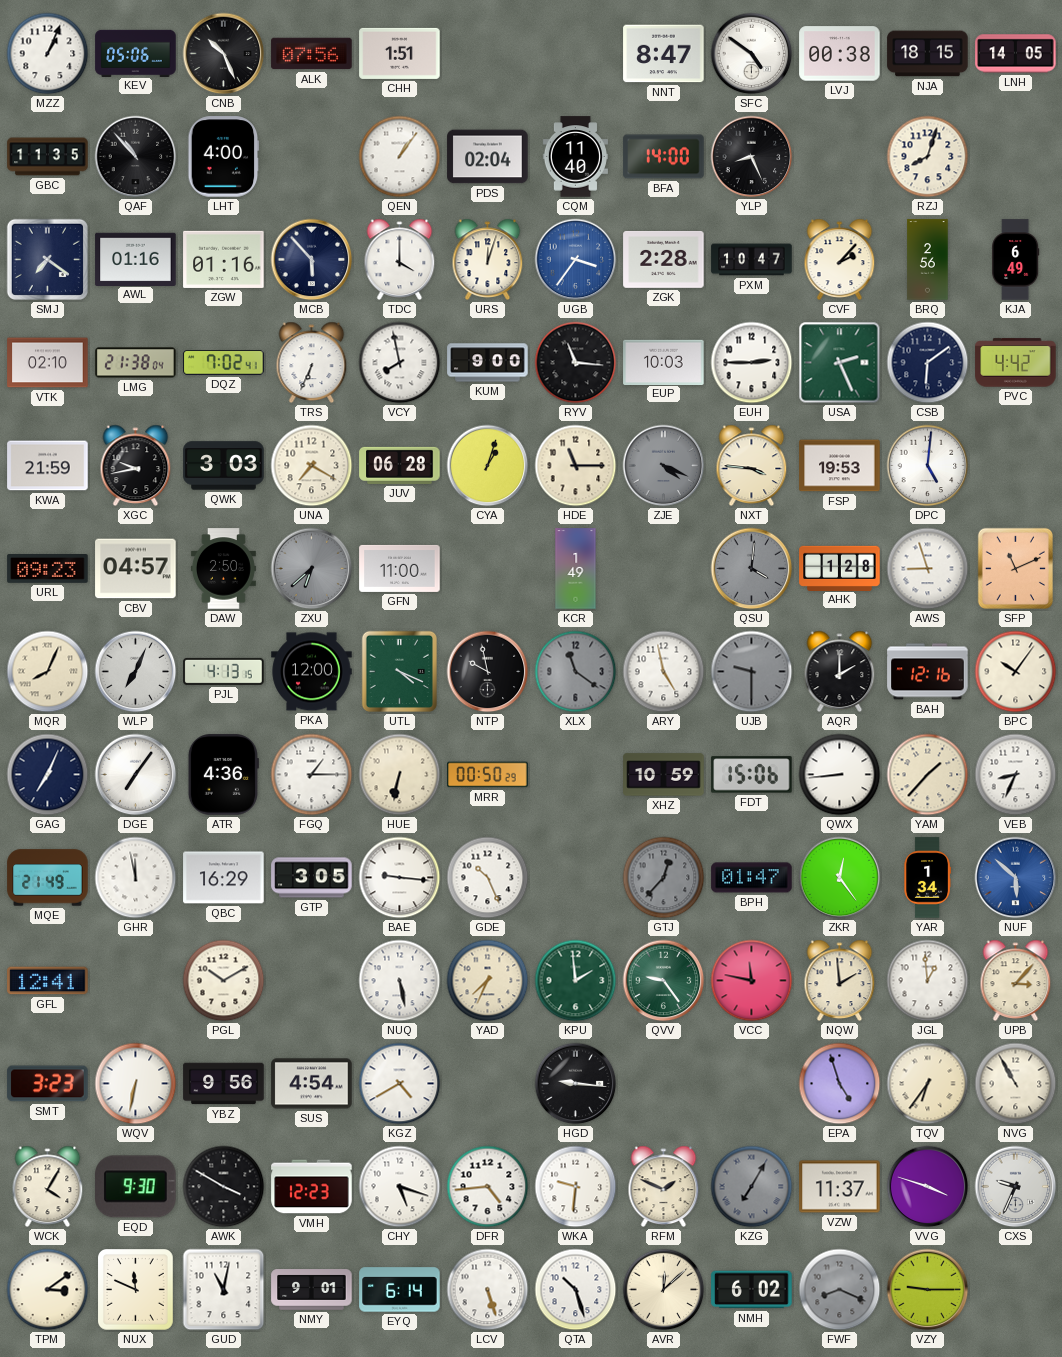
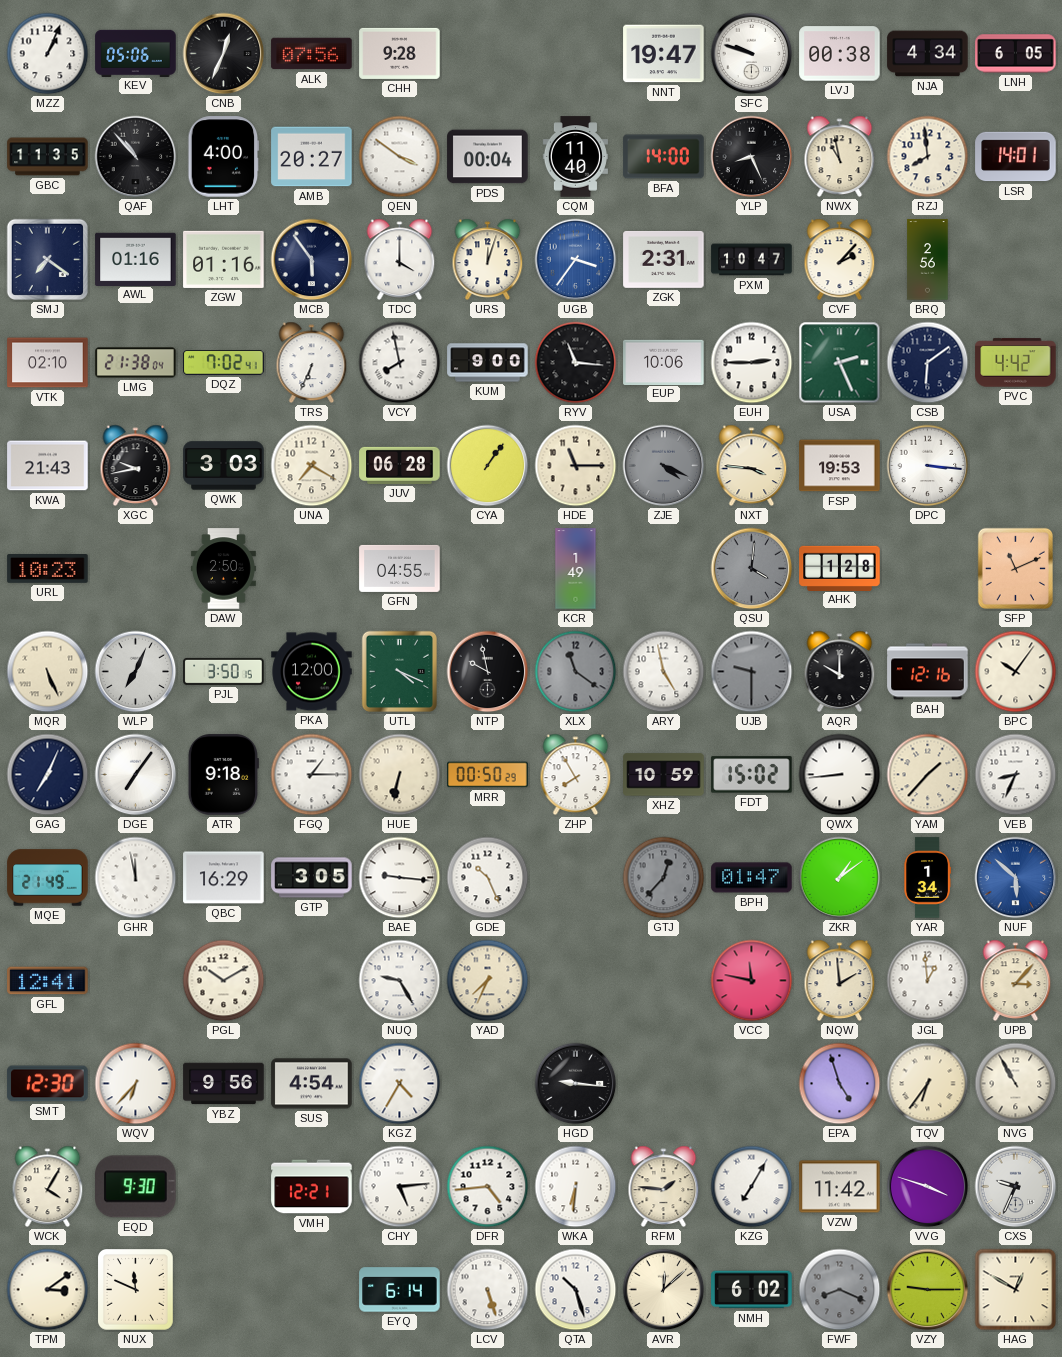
CNB: 10:26 -> 12:34
CHH: 1:51 -> 9:28
NNT: 8:47 -> 19:47
SFC: 4:51 -> 9:48
NJA: 18:15 -> 4:34
LNH: 14:05 -> 6:05
AMB: none -> 20:27
QEN: 1:06 -> 3:51
PDS: 02:04 -> 00:04
NWX: none -> 10:58
RZJ: 8:03 -> 7:59
LSR: none -> 14:01
MCB: 5:53 -> 5:54
ZGK: 2:28 -> 2:31
KJA: 6:49 -> none
EUP: 10:03 -> 10:06
KWA: 21:59 -> 21:43
CYA: 1:03 -> 1:06
DPC: 5:01 -> 3:16
URL: 09:23 -> 10:23
CBV: 04:57 -> none
ZXU: 6:38 -> none
GFN: 11:00 -> 04:55
AWS: 8:57 -> none
MQR: 8:04 -> 5:26
PJL: 4:13 -> 3:50
AQR: 2:00 -> 10:00
ATR: 4:36 -> 9:18
ZHP: none -> 7:55
FDT: 15:06 -> 15:02
ZKR: 12:24 -> 1:09
NUQ: 5:28 -> 9:25
KPU: 1:59 -> none
QVV: 9:24 -> none
SMT: 3:23 -> 12:30
WQV: 6:32 -> 6:37
KGZ: 4:40 -> 4:35
AWK: 3:50 -> none
VMH: 12:23 -> 12:21
CHY: 5:18 -> 5:14
WKA: 9:31 -> 6:31
RFM: 1:49 -> 1:46
KZG dial: grey -> white
VZW: 11:37 -> 11:42
GUD: 11:02 -> none
NMY: 9:01 -> none
HAG: none -> 12:50
